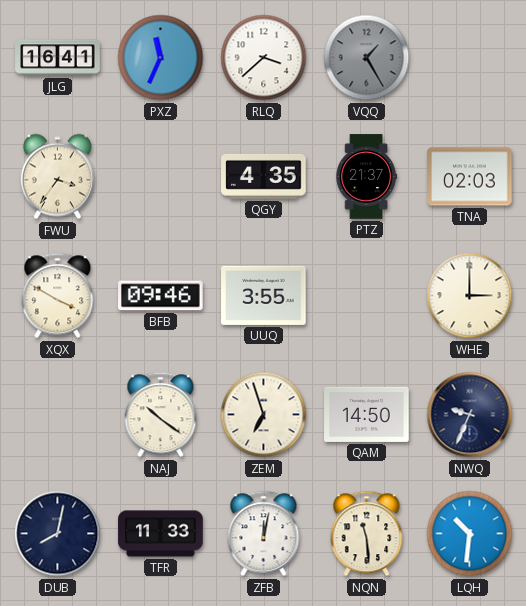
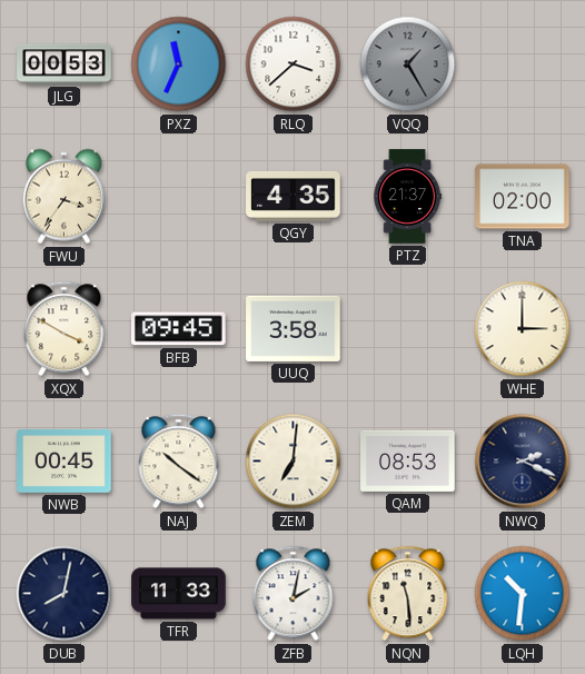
JLG: 16:41 -> 00:53
TNA: 02:03 -> 02:00
BFB: 09:46 -> 09:45
UUQ: 3:55 -> 3:58
NWB: none -> 00:45
ZEM: 6:57 -> 7:01
QAM: 14:50 -> 08:53
NWQ: 9:34 -> 2:19
ZFB: 12:02 -> 2:02
